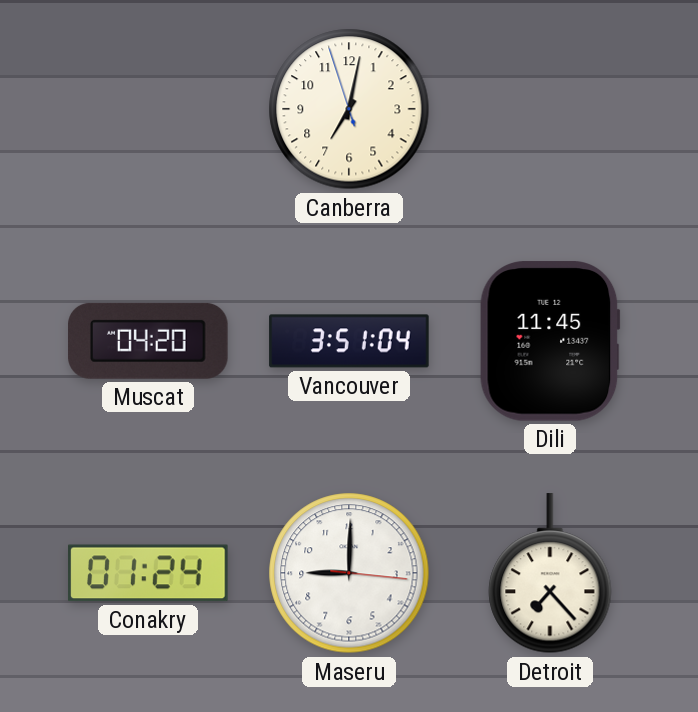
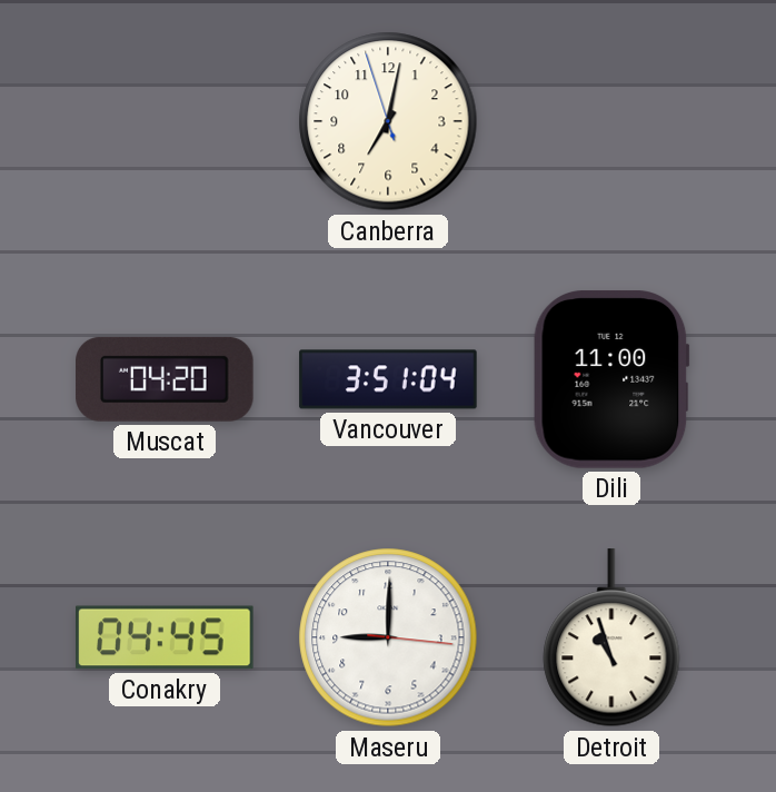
Dili: 11:45 -> 11:00
Conakry: 01:24 -> 04:45
Detroit: 7:23 -> 10:57
